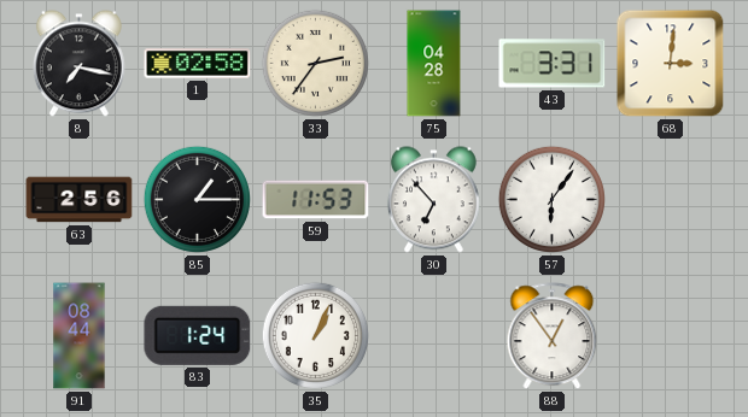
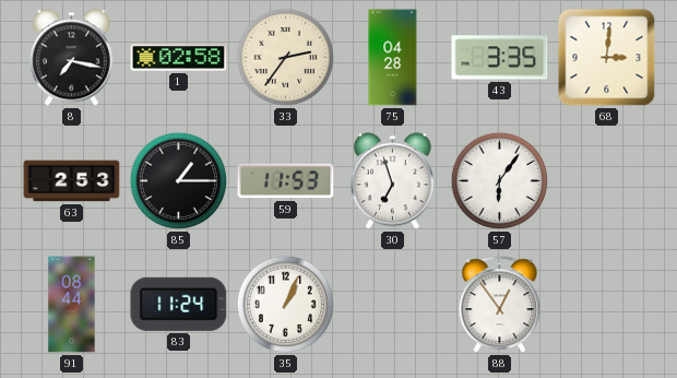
43: 3:31 -> 3:35
63: 2:56 -> 2:53
30: 6:53 -> 6:57
83: 1:24 -> 11:24
